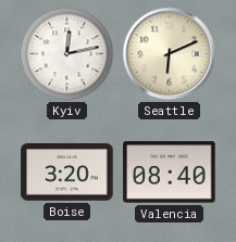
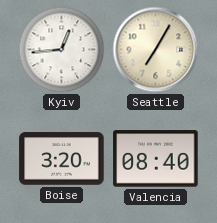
Kyiv: 12:13 -> 12:44
Seattle: 6:11 -> 7:05
